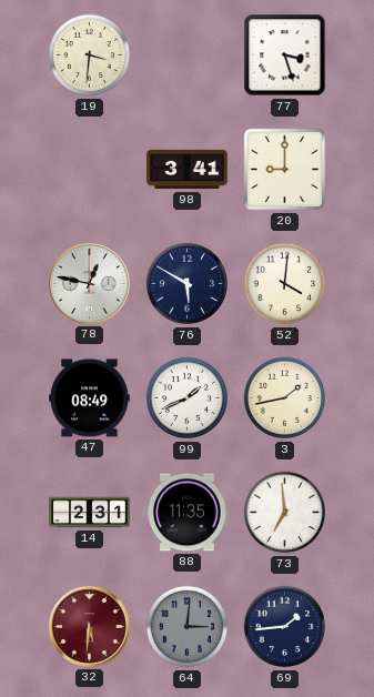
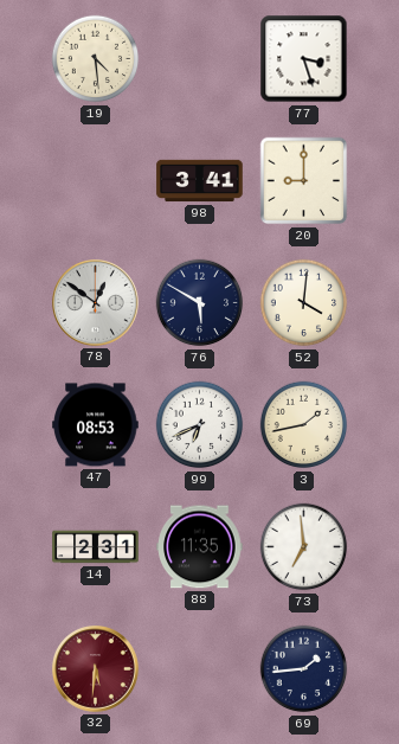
19: 3:31 -> 4:29
78: 12:47 -> 12:51
47: 08:49 -> 08:53
99: 1:41 -> 6:41
64: 3:01 -> none
